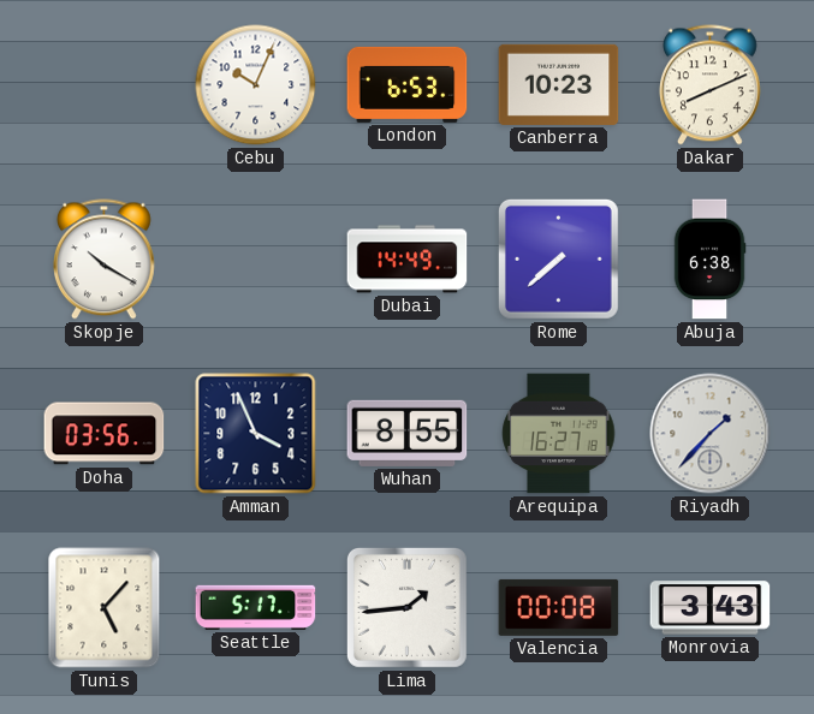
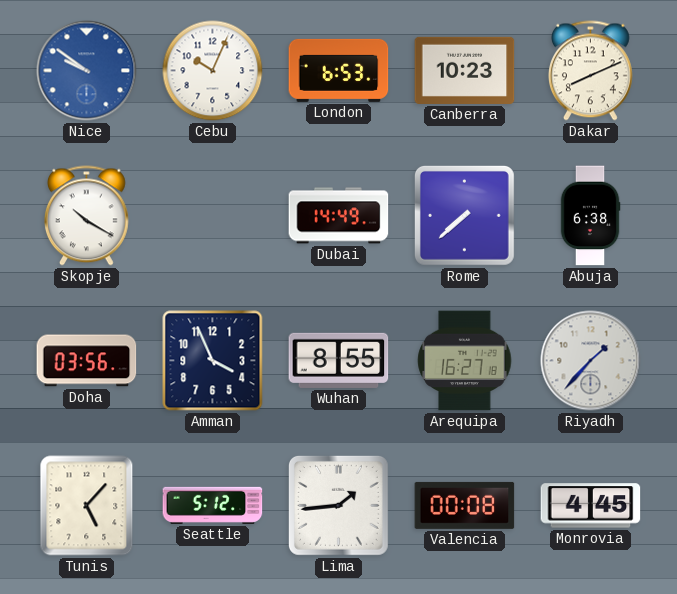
Nice: none -> 9:51
Seattle: 5:17 -> 5:12
Monrovia: 3:43 -> 4:45
